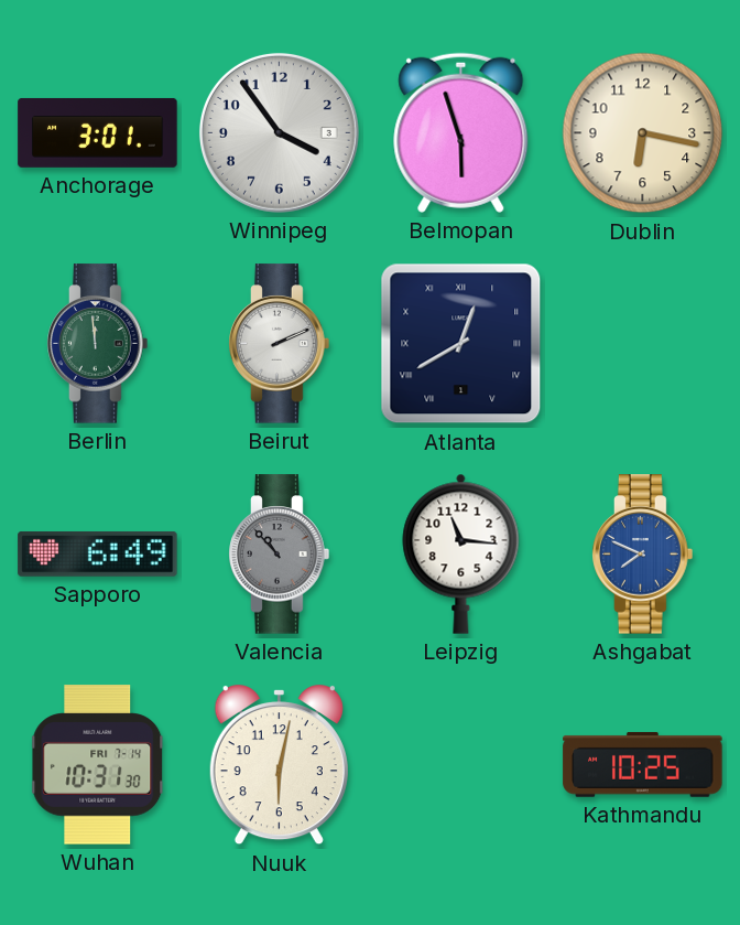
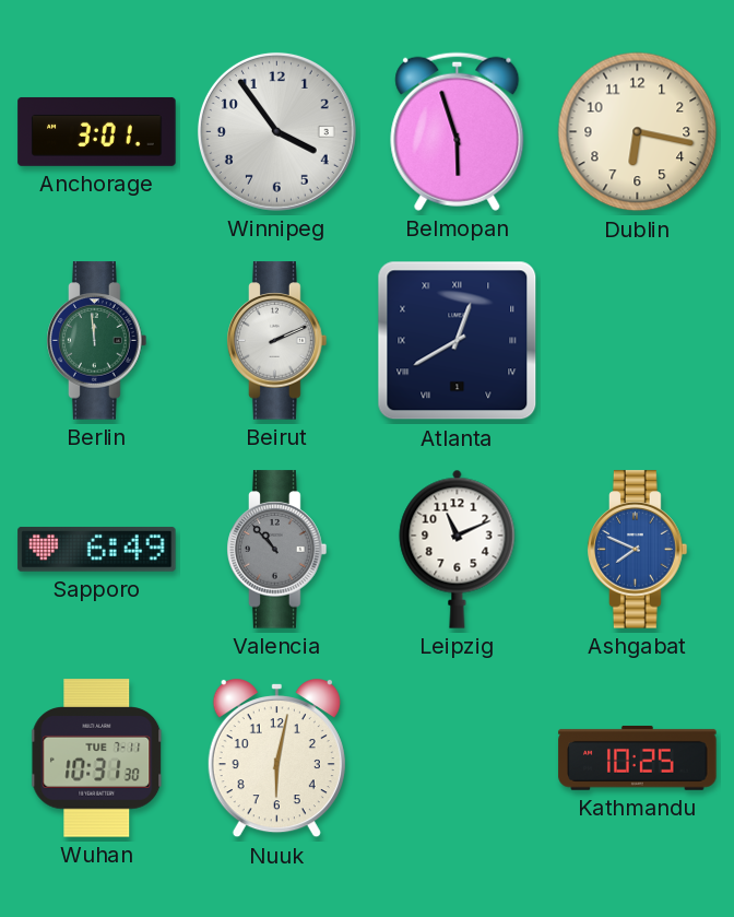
Leipzig: 11:16 -> 11:11
Wuhan date: FRI 7-14 -> TUE 7-11
